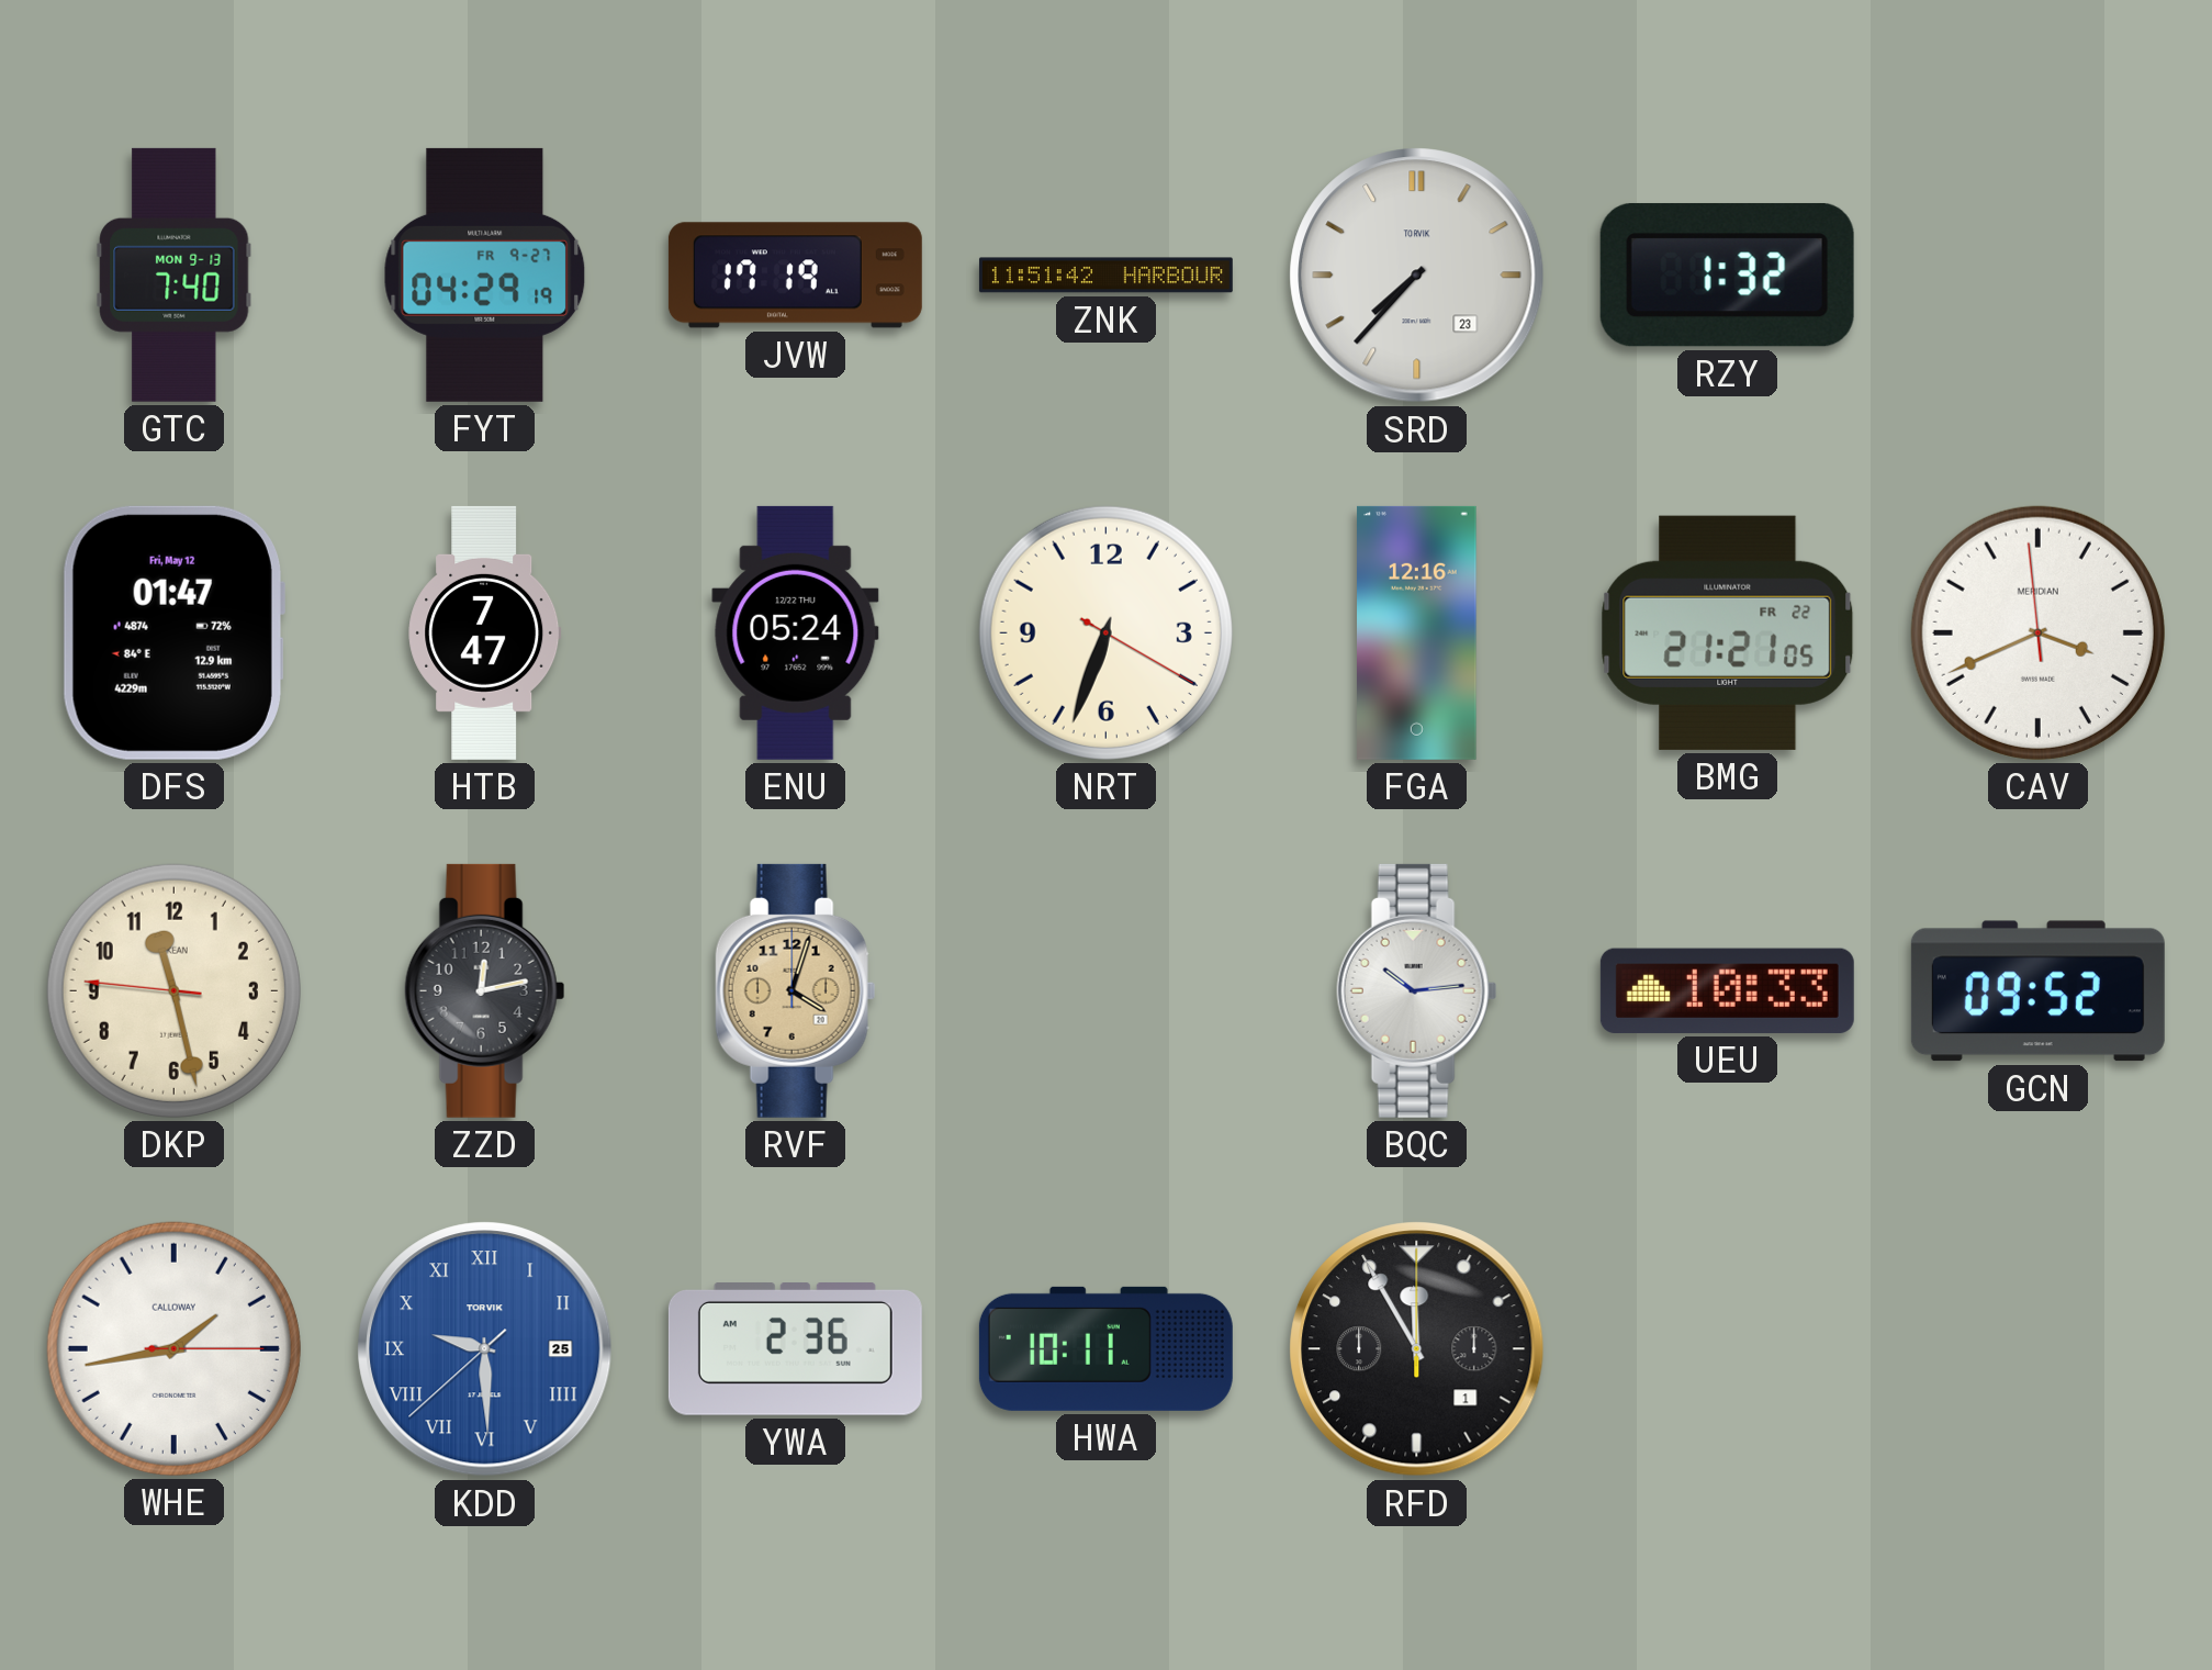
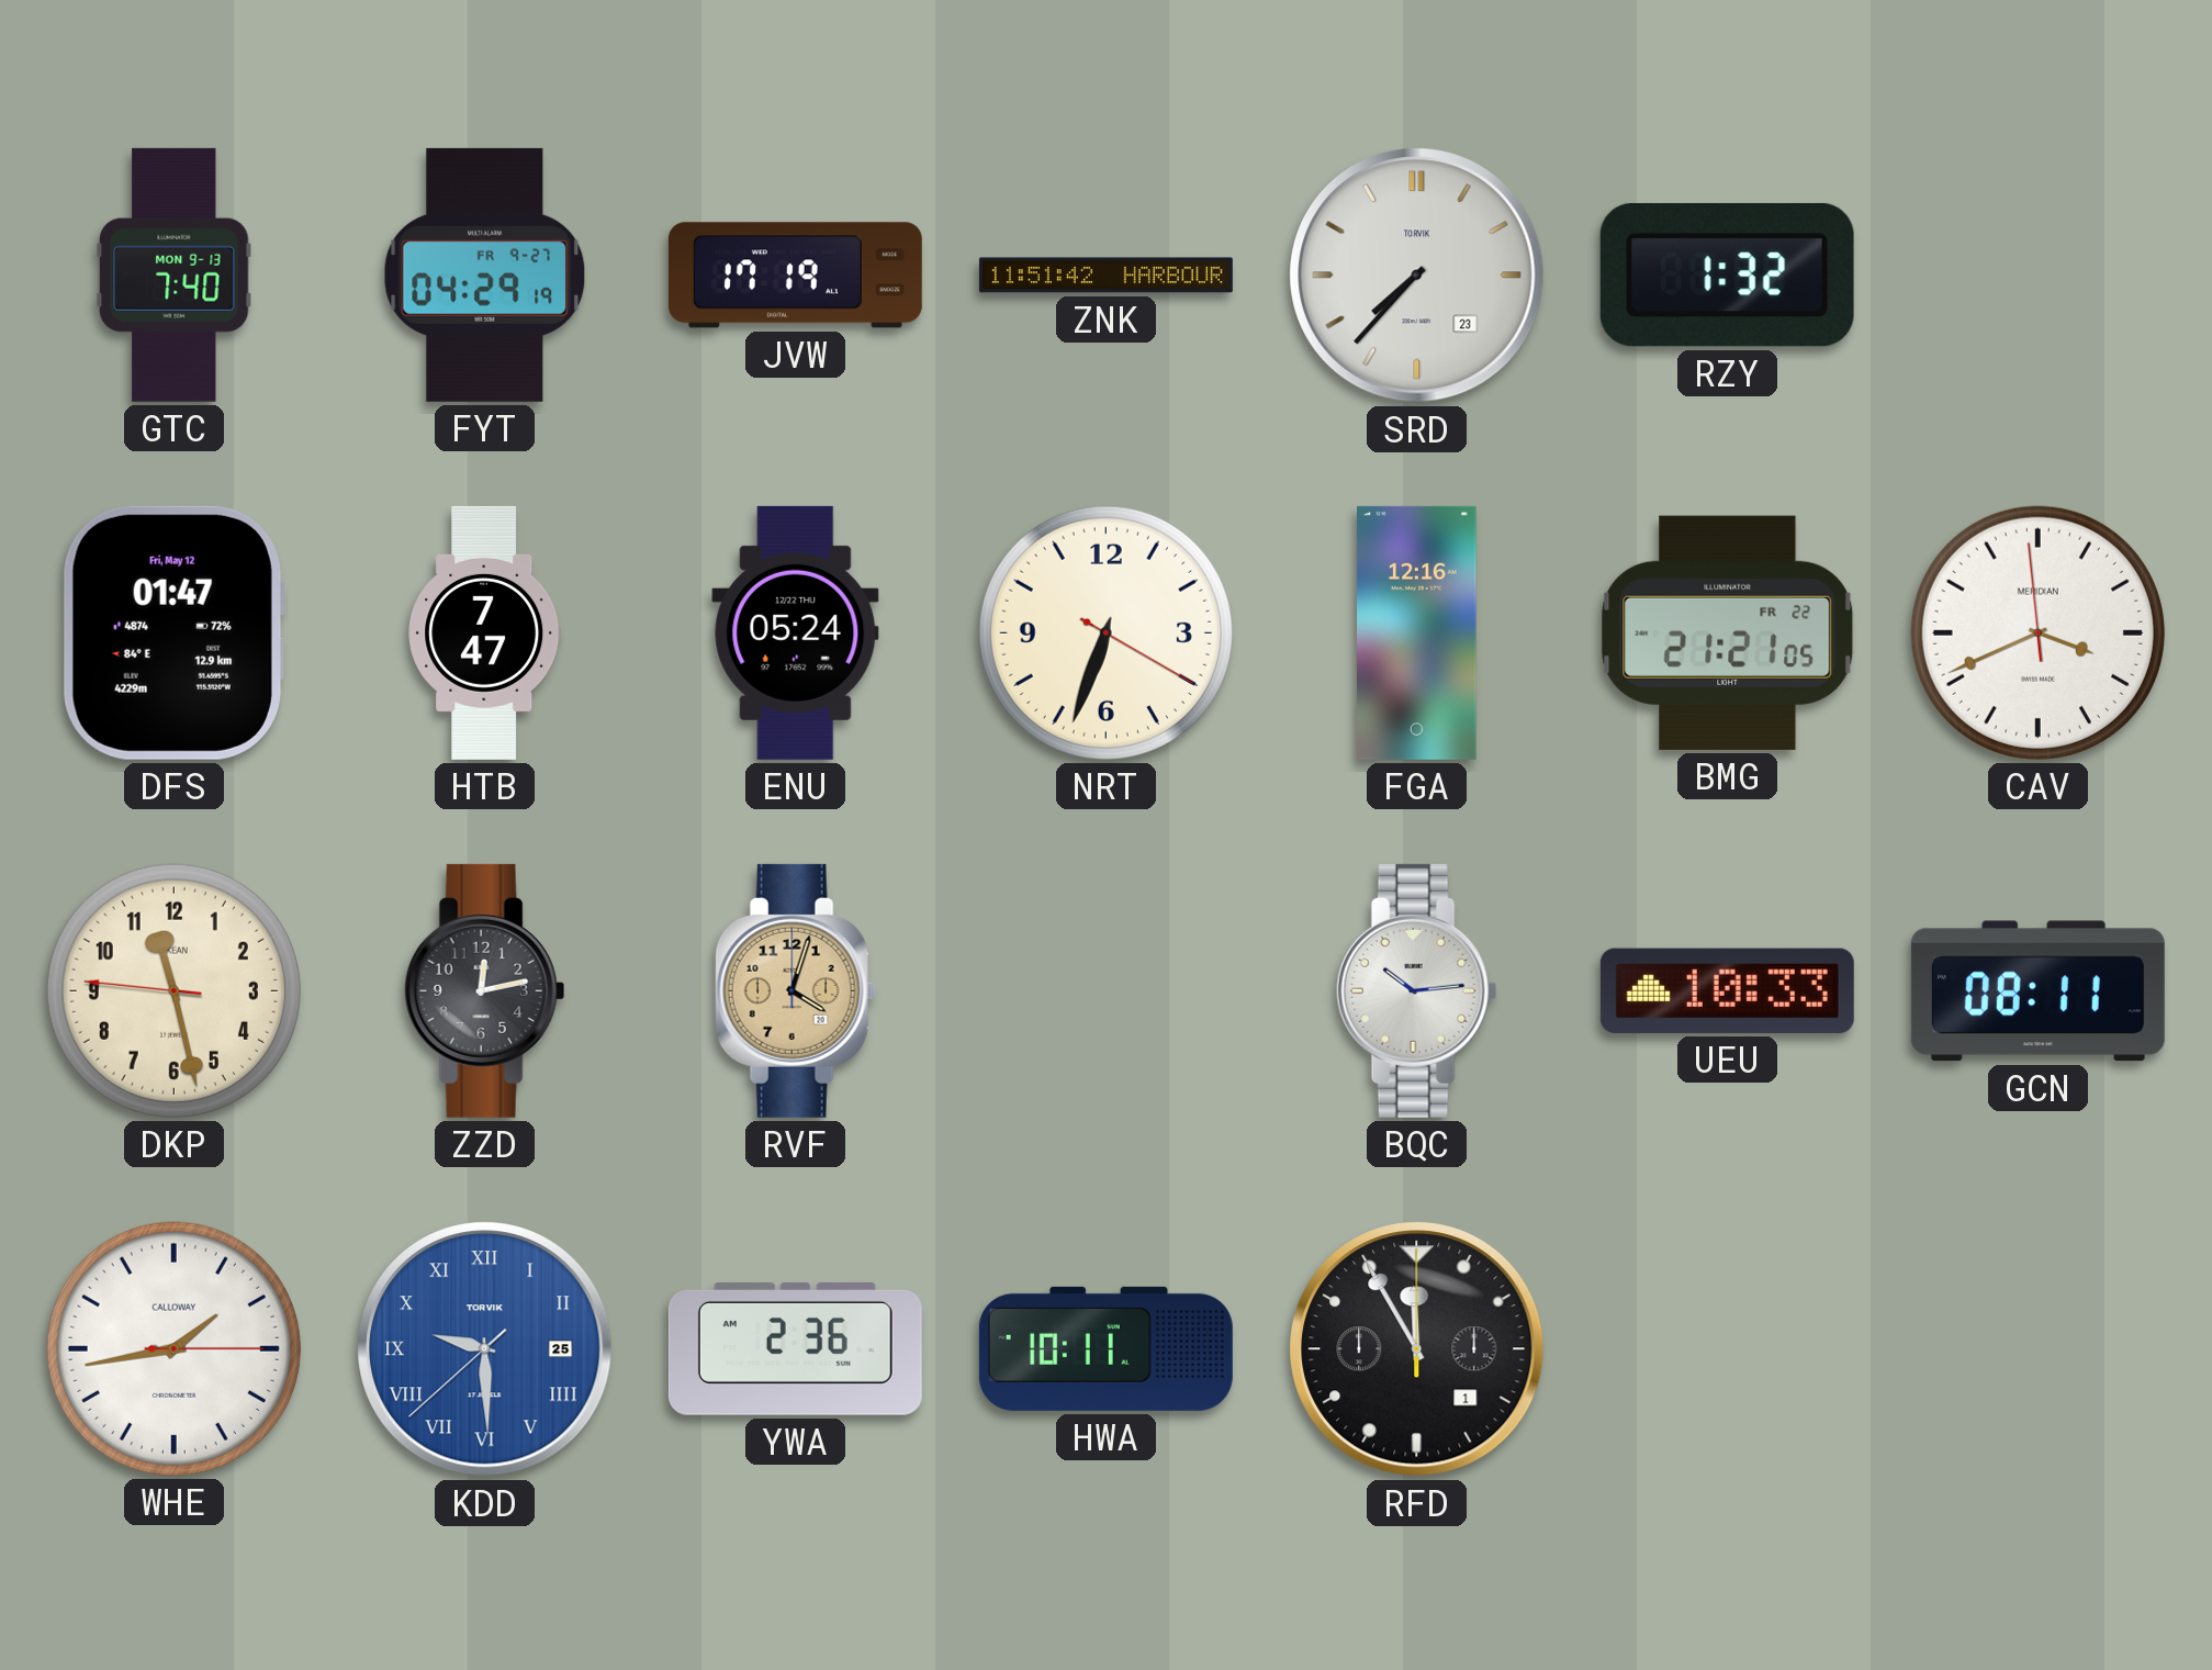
GCN: 09:52 -> 08:11
